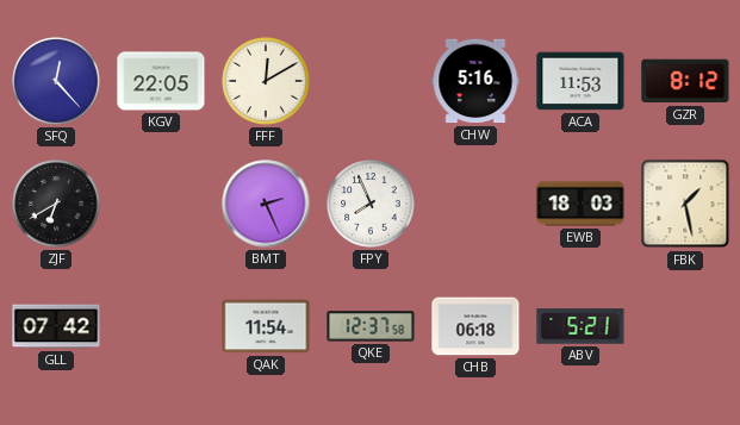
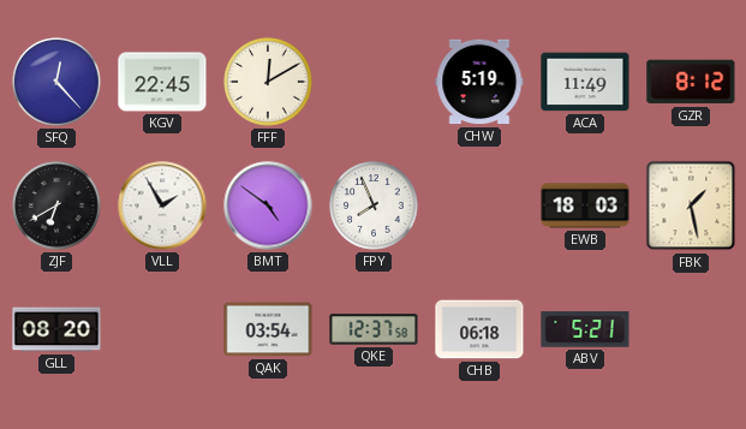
KGV: 22:05 -> 22:45
CHW: 5:16 -> 5:19
ACA: 11:53 -> 11:49
VLL: none -> 1:55
BMT: 2:26 -> 4:51
GLL: 07:42 -> 08:20
QAK: 11:54 -> 03:54
